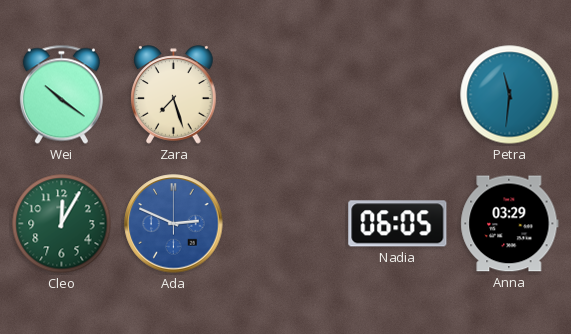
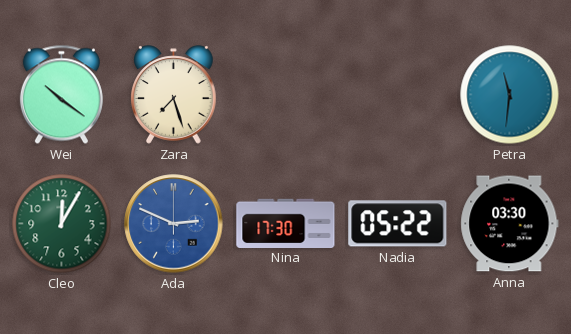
Nina: none -> 17:30
Nadia: 06:05 -> 05:22
Anna: 03:29 -> 03:30
